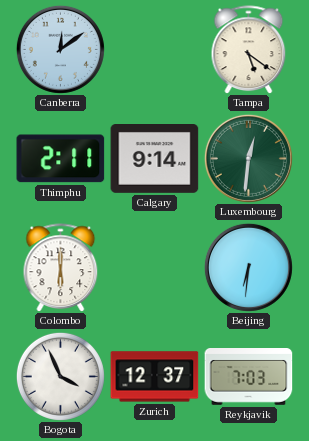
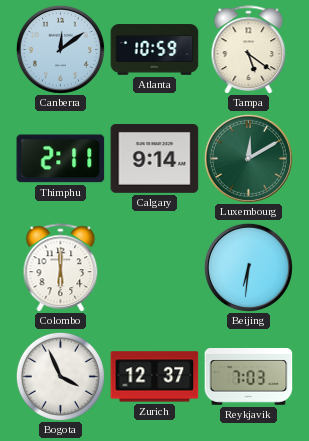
Atlanta: none -> 10:59
Luxembourg: 12:31 -> 12:10
